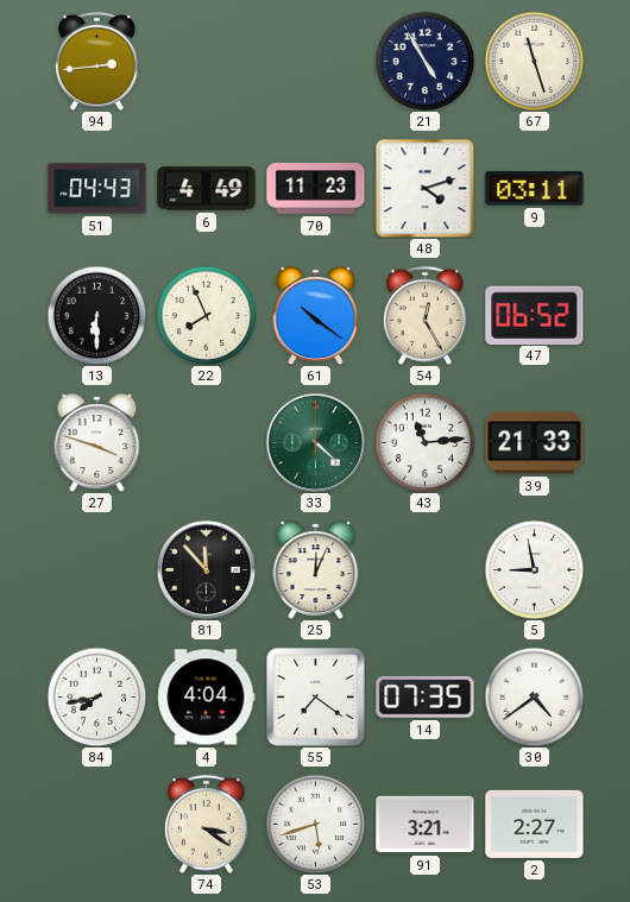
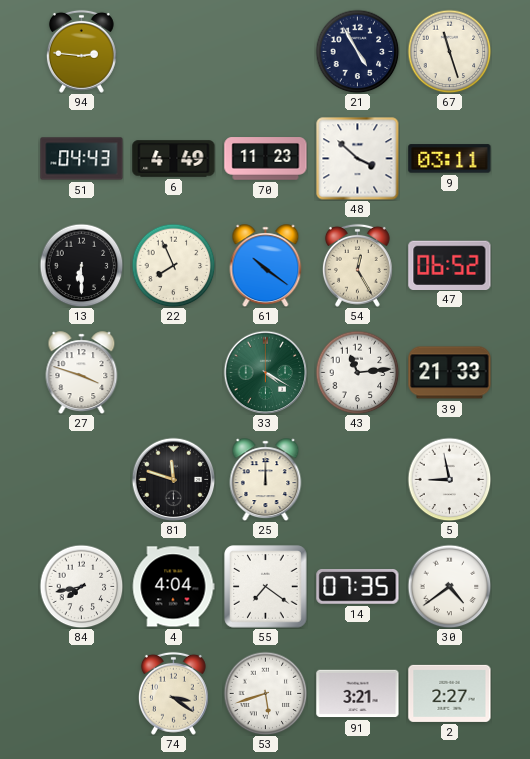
94: 2:44 -> 2:46
48: 4:12 -> 3:52
33: 4:22 -> 4:20
81: 11:53 -> 11:48
25: 12:04 -> 12:00
